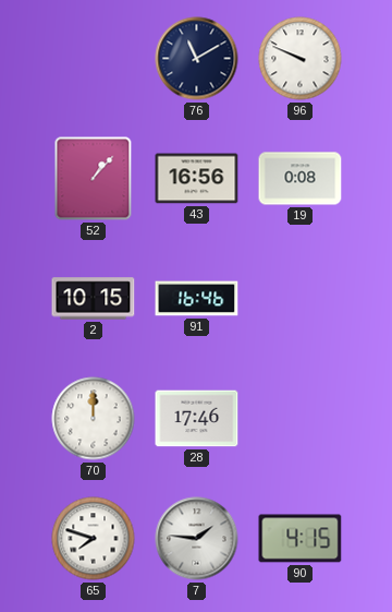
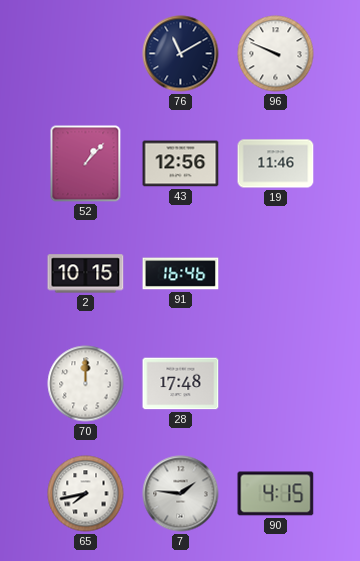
43: 16:56 -> 12:56
19: 0:08 -> 11:46
28: 17:46 -> 17:48
65: 7:48 -> 7:43
